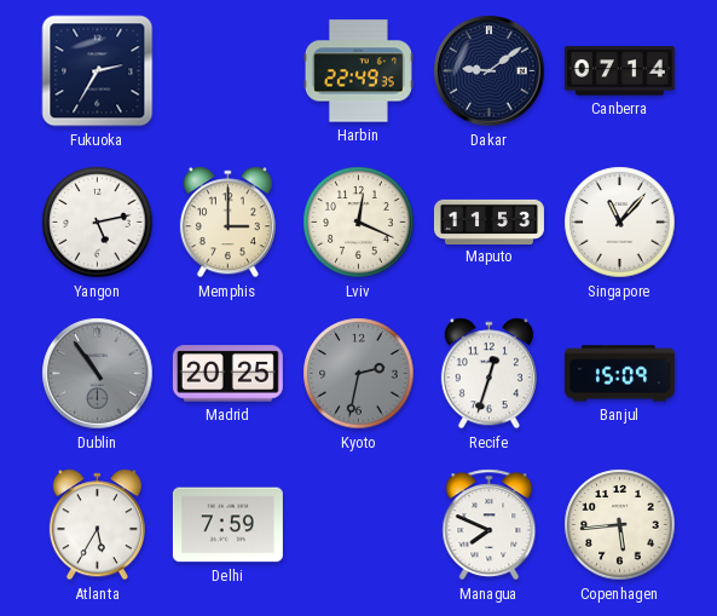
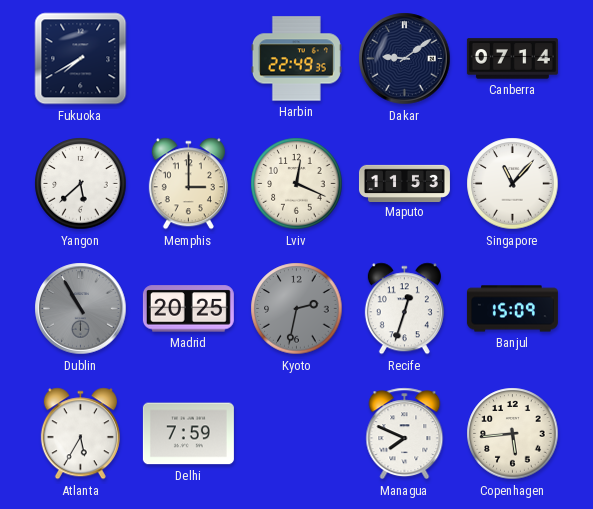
Fukuoka: 2:35 -> 7:40
Yangon: 5:13 -> 5:38
Dublin: 10:54 -> 10:55
